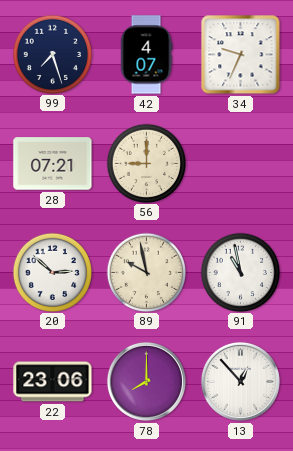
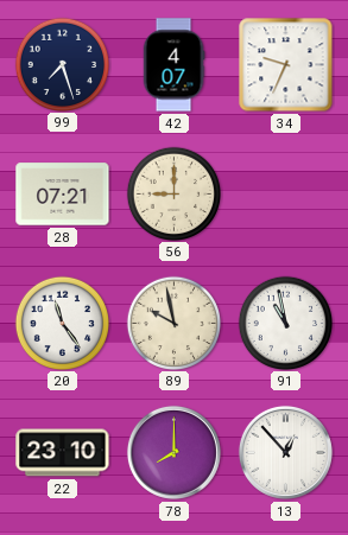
20: 2:52 -> 11:24
22: 23:06 -> 23:10
